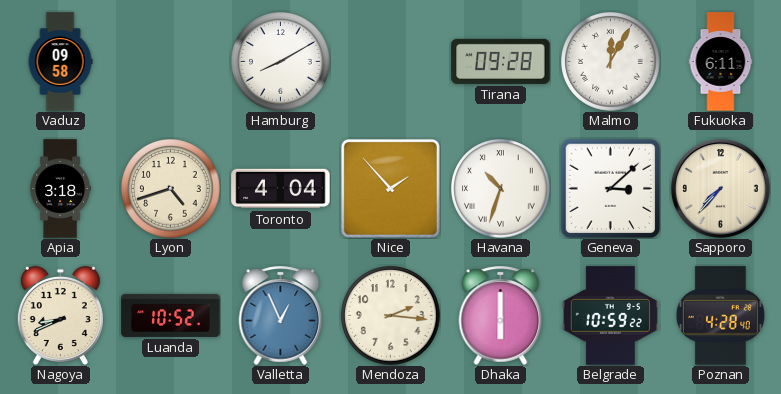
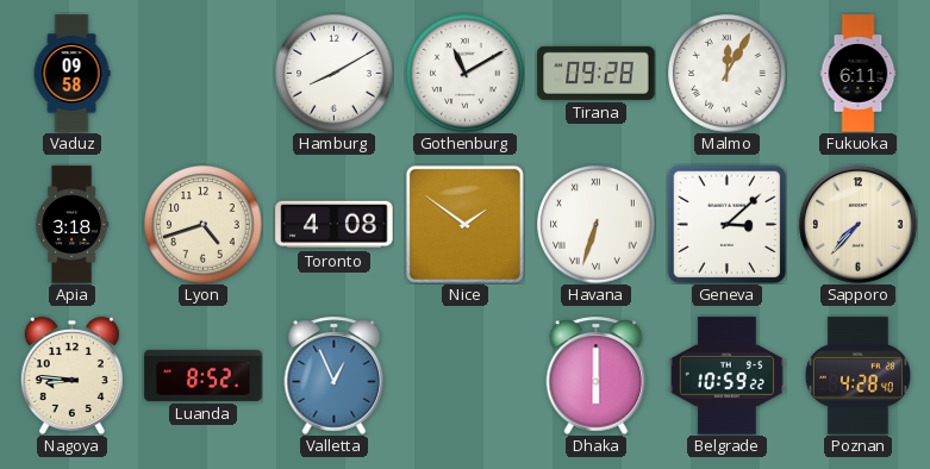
Gothenburg: none -> 11:10
Toronto: 4:04 -> 4:08
Nice: 1:53 -> 1:51
Havana: 10:33 -> 6:33
Nagoya: 8:41 -> 8:46
Luanda: 10:52 -> 8:52
Mendoza: 2:16 -> none
